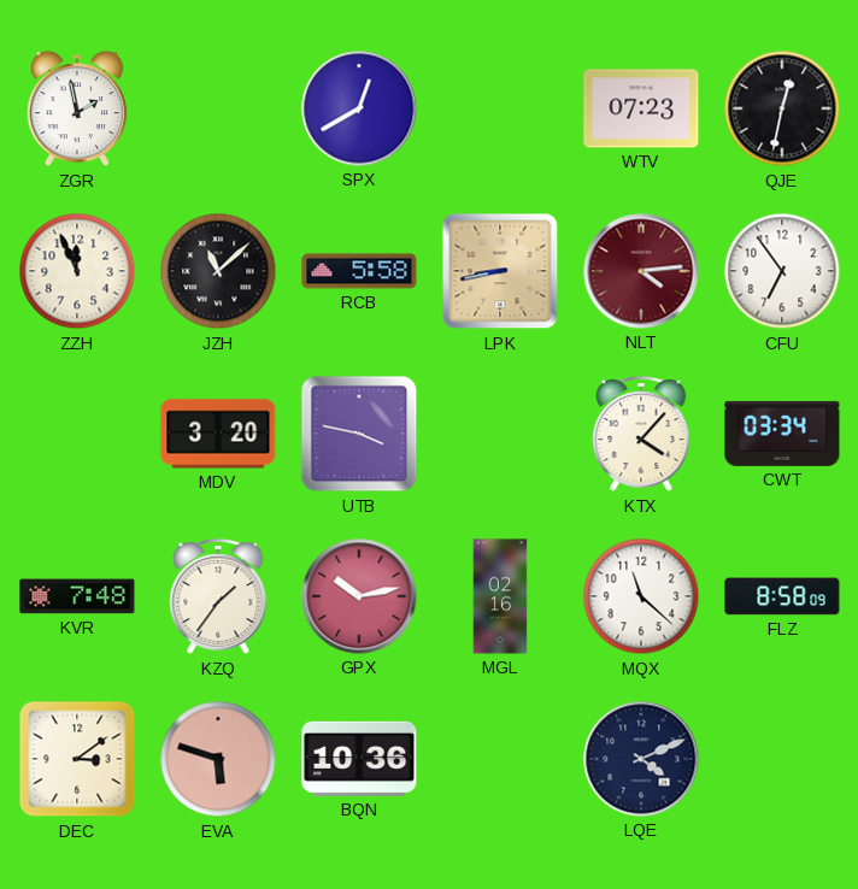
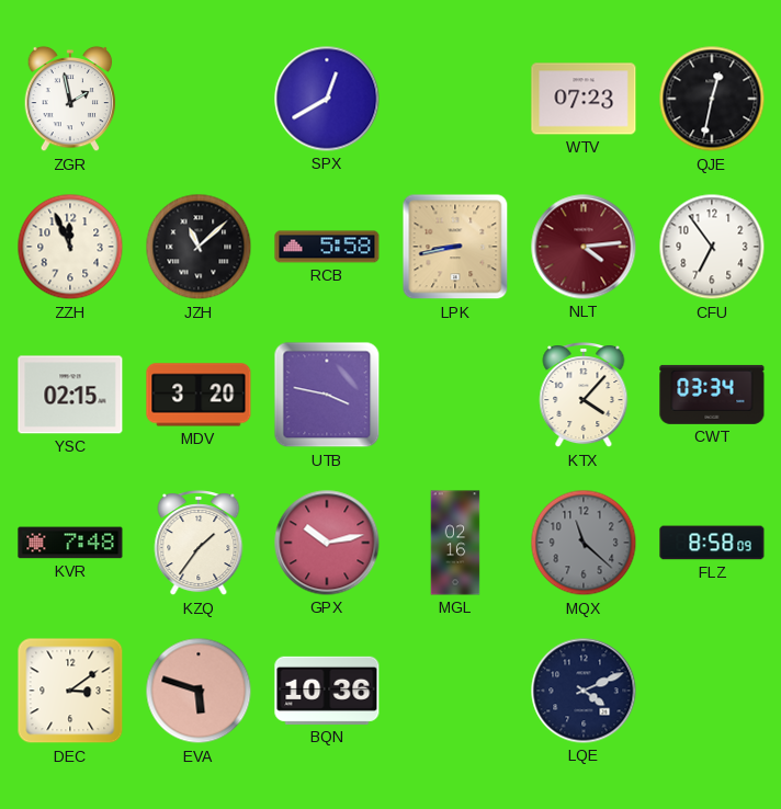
YSC: none -> 02:15
MQX dial: white -> grey
